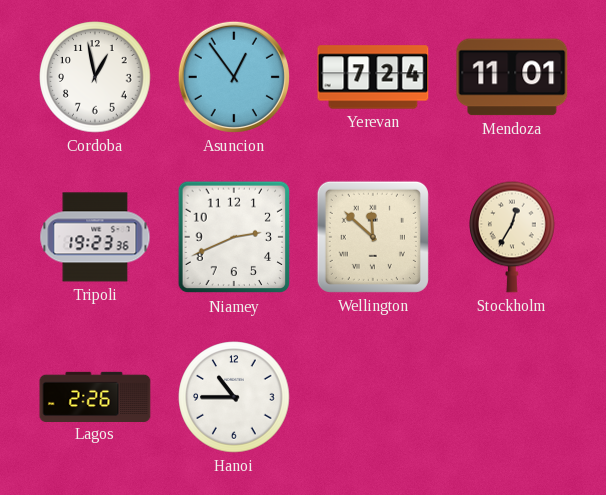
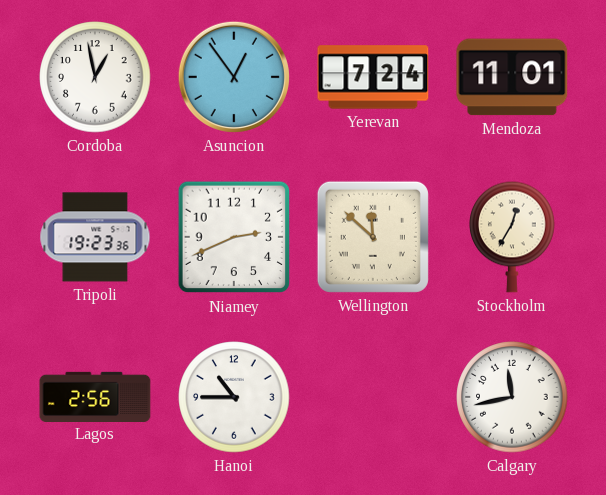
Lagos: 2:26 -> 2:56
Calgary: none -> 11:43
